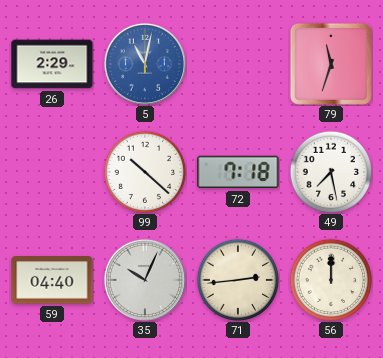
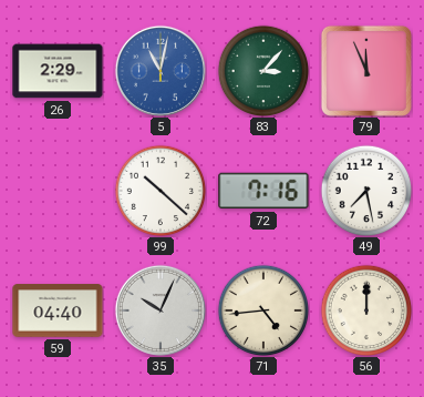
83: none -> 3:07
79: 11:33 -> 11:56
72: 7:18 -> 7:16
71: 2:44 -> 4:44
